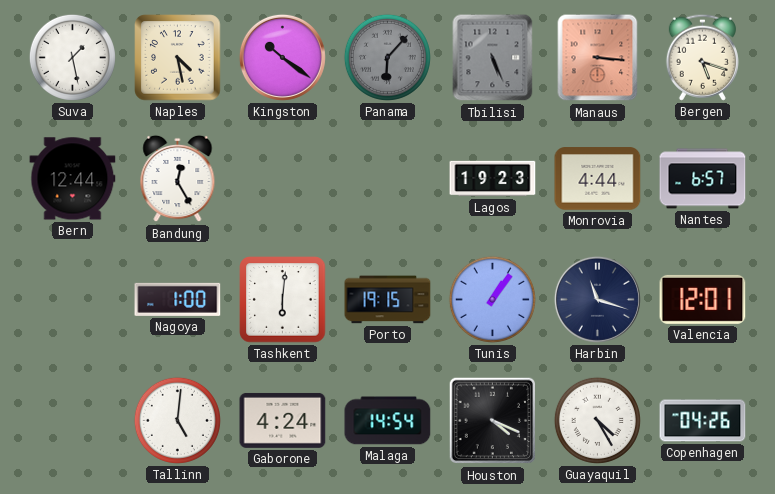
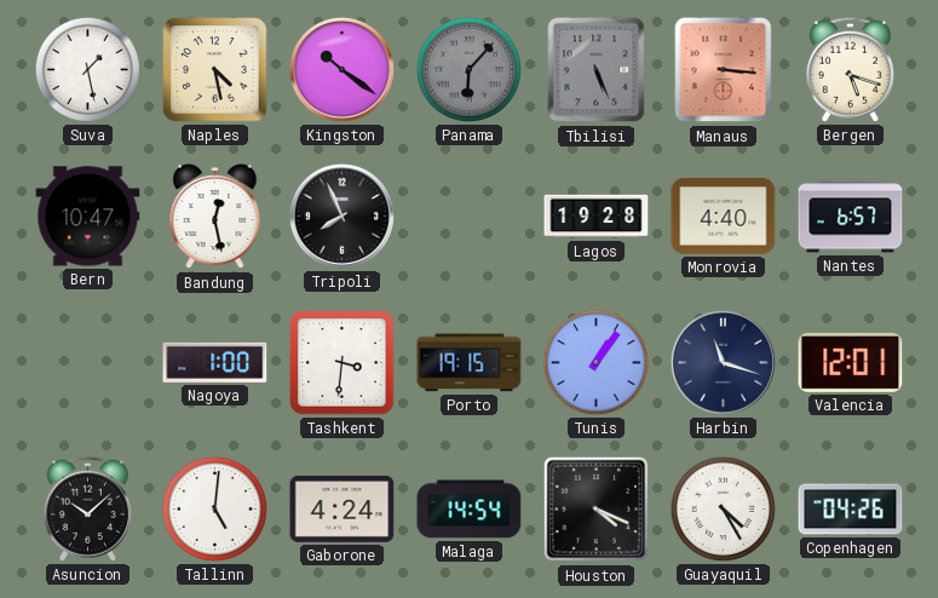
Bern: 12:44 -> 10:47
Bandung: 12:25 -> 12:28
Tripoli: none -> 7:56
Lagos: 19:23 -> 19:28
Monrovia: 4:44 -> 4:40
Tashkent: 6:01 -> 3:31
Asuncion: none -> 10:08
